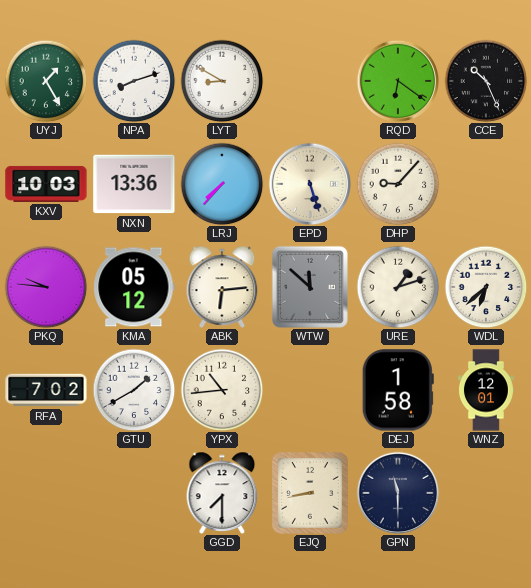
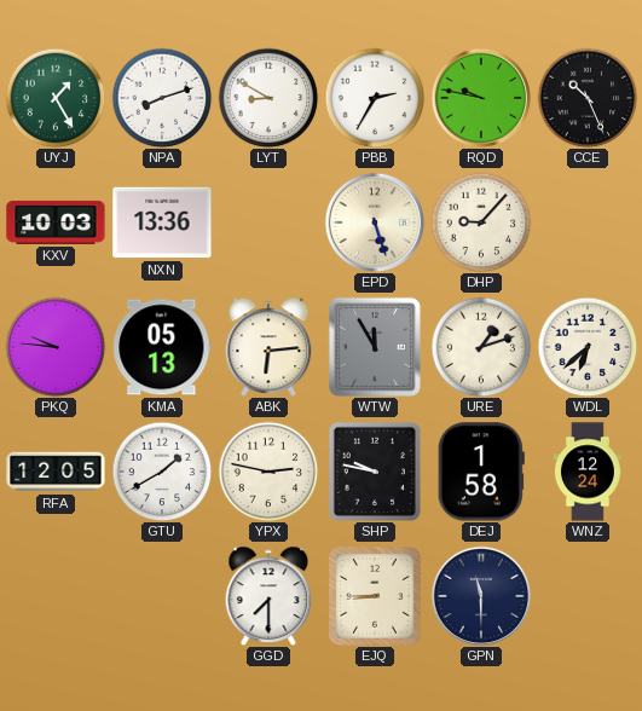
PBB: none -> 2:35
RQD: 6:21 -> 9:47
LRJ: 7:37 -> none
KMA: 05:12 -> 05:13
WTW: 11:52 -> 11:55
RFA: 7:02 -> 12:05
YPX: 10:44 -> 2:47
SHP: none -> 9:47
WNZ: 12:01 -> 12:24
EJQ: 8:43 -> 8:45
